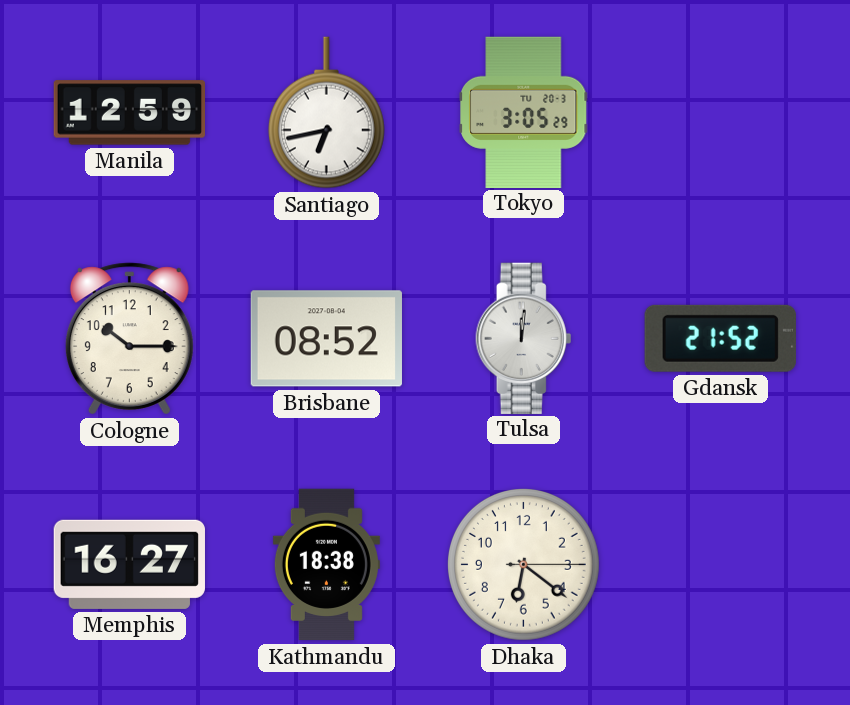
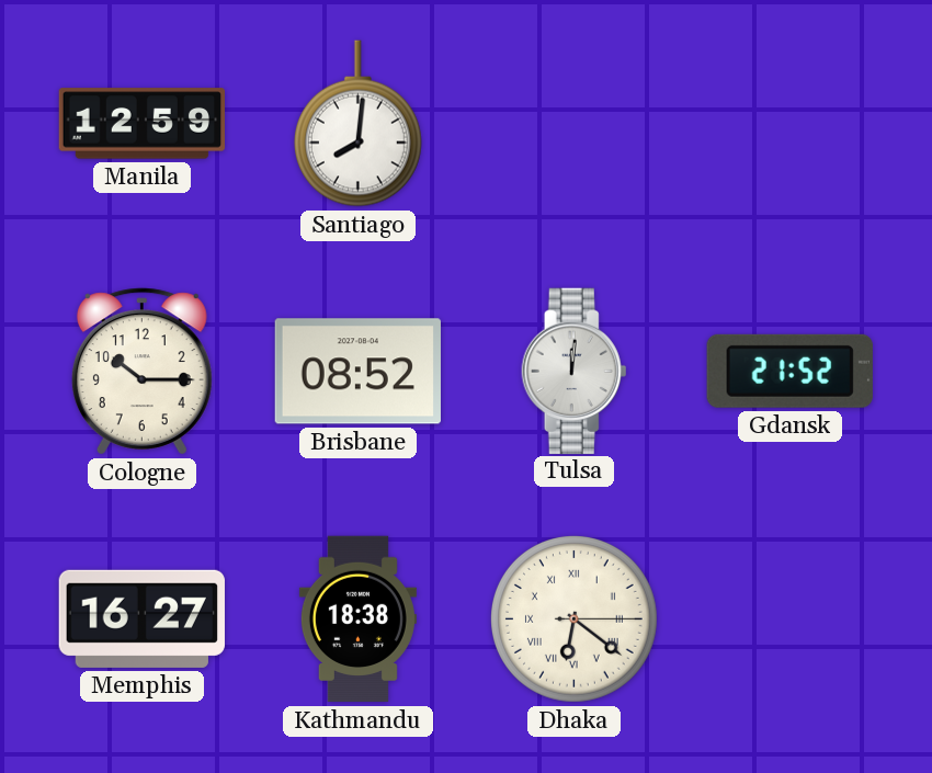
Santiago: 6:43 -> 8:01
Tokyo: 3:05 -> none
Dhaka numerals: Arabic -> Roman
